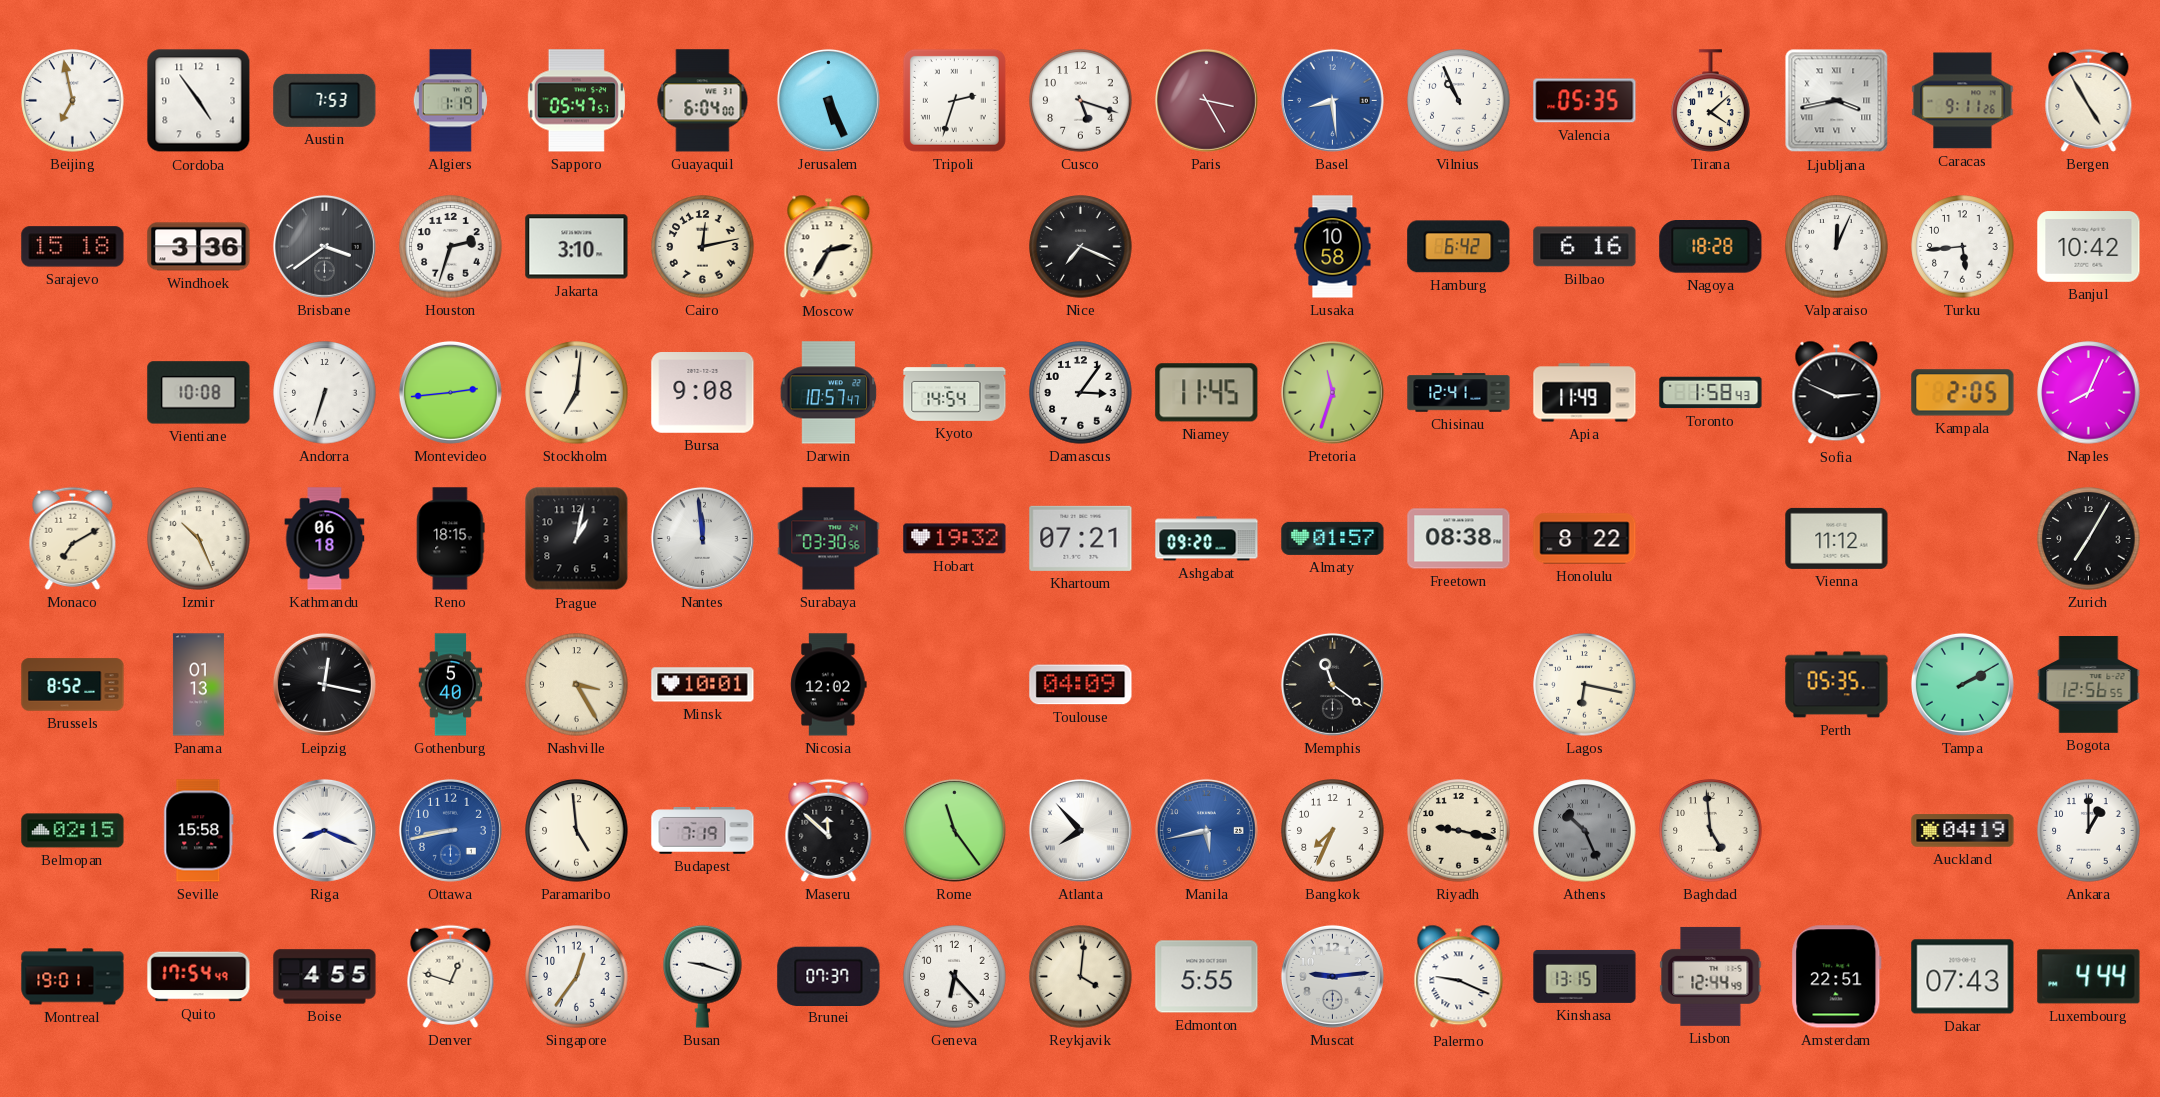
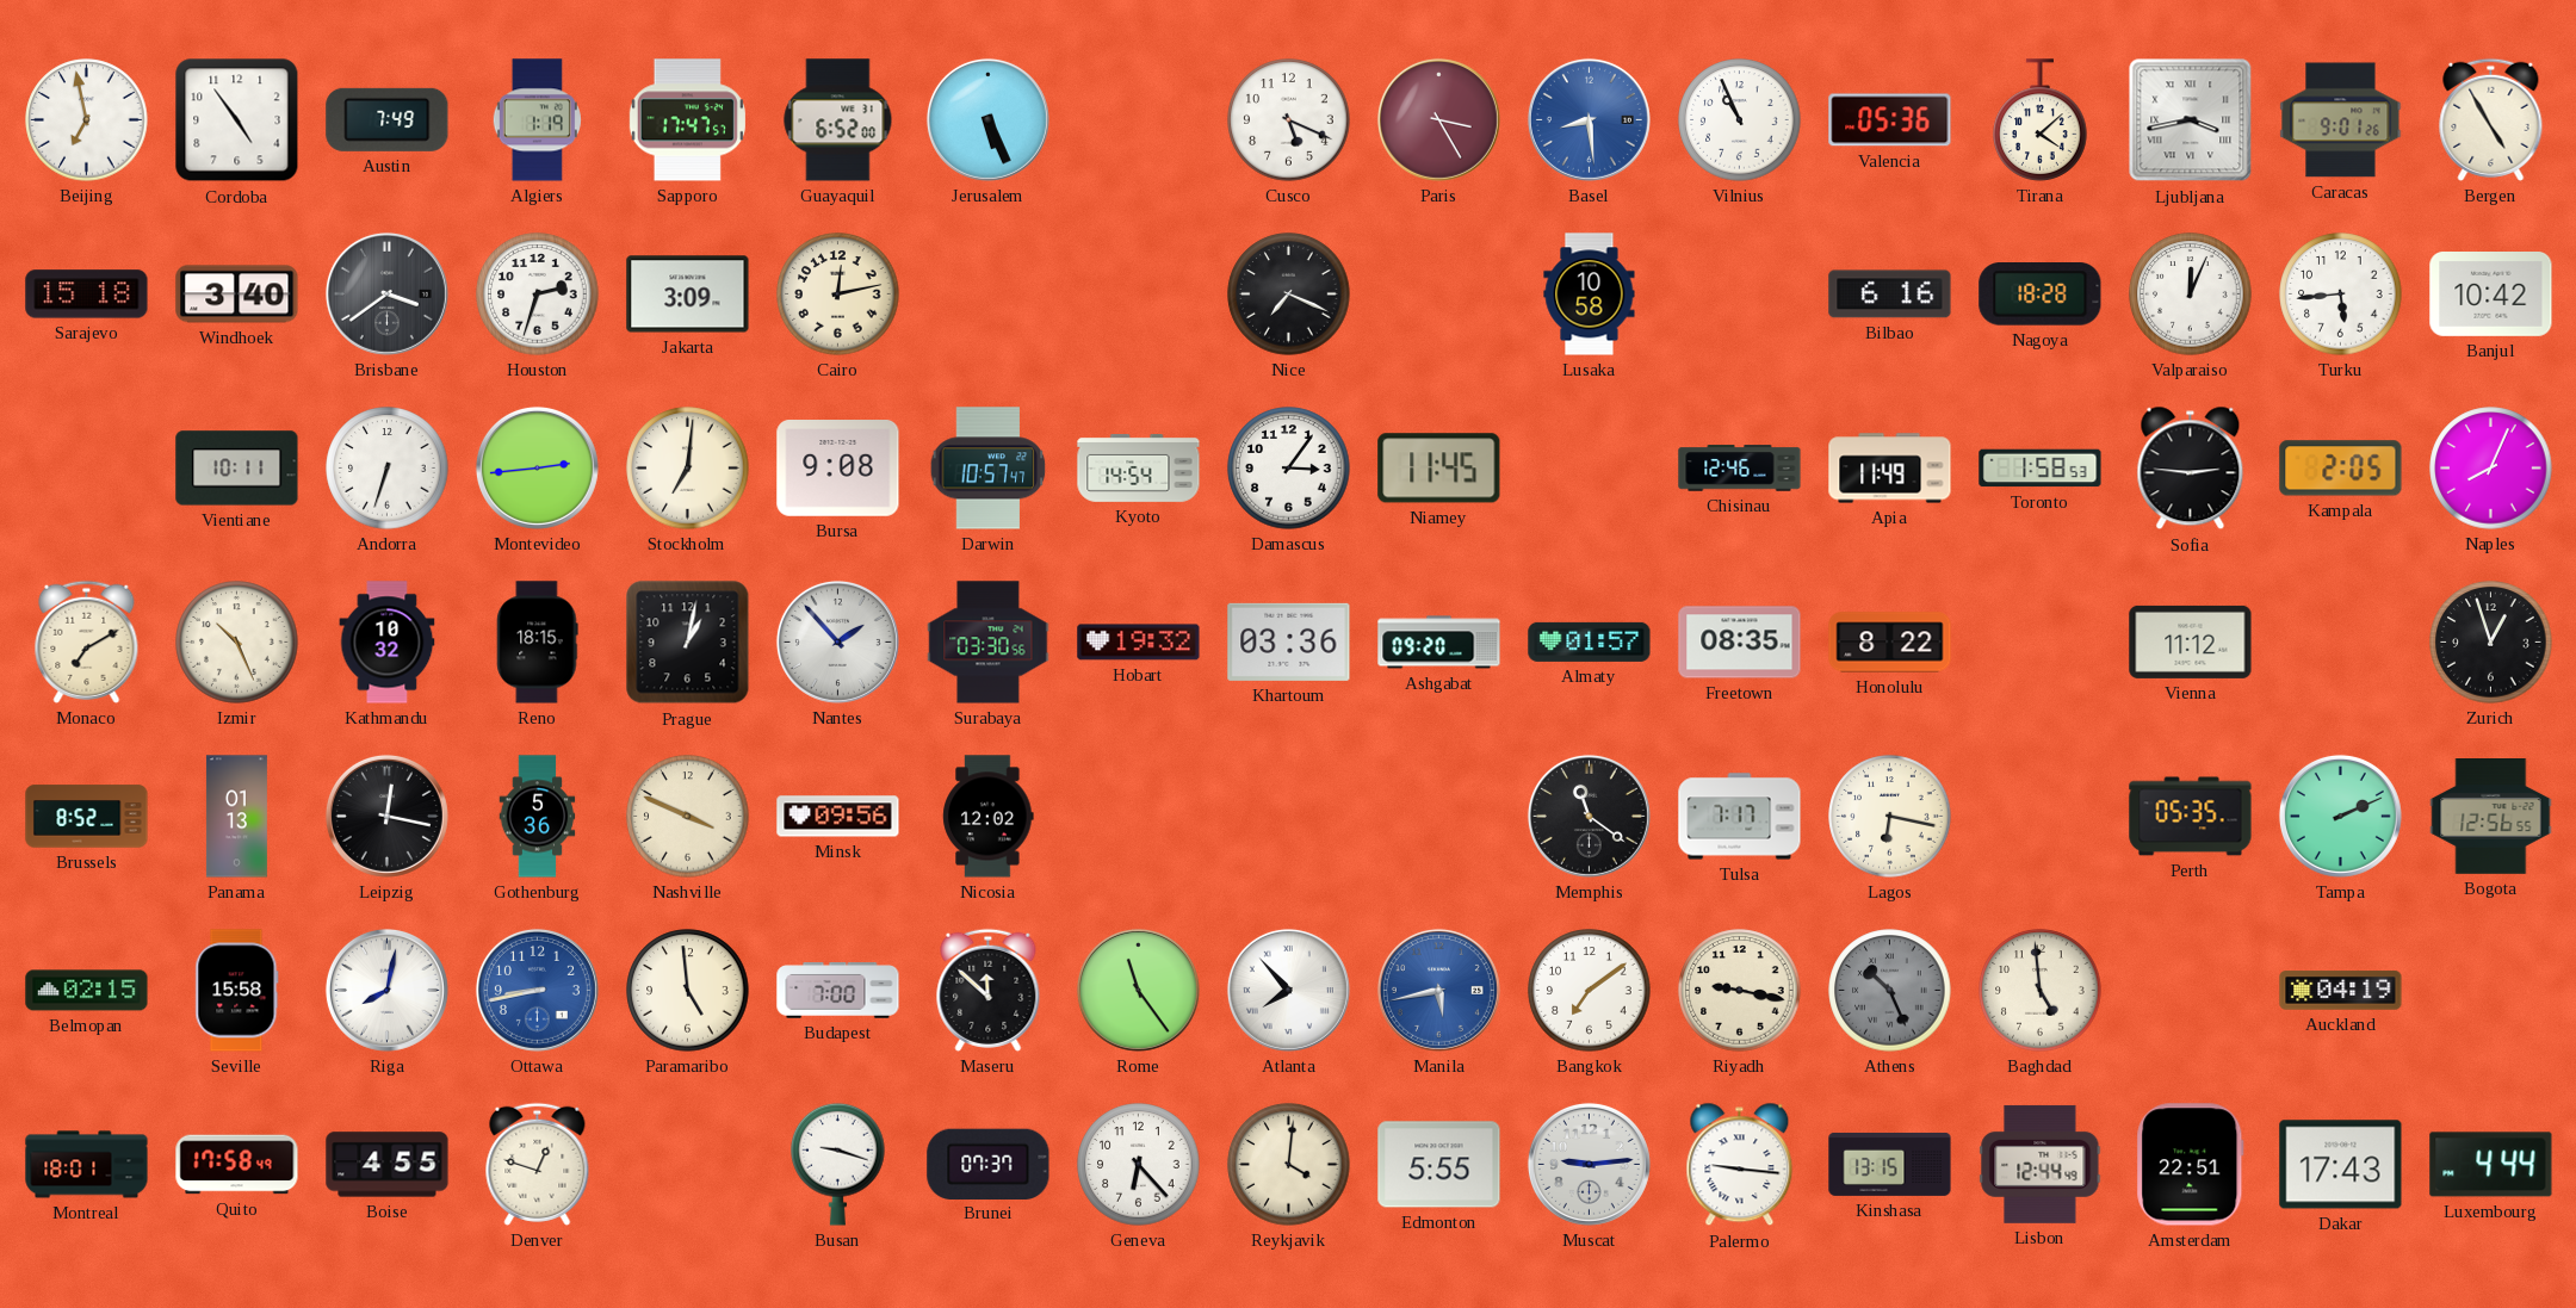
Austin: 7:53 -> 7:49
Sapporo: 05:47 -> 17:47
Guayaquil: 6:04 -> 6:52
Tripoli: 2:33 -> none
Cusco: 5:18 -> 5:19
Valencia: 05:35 -> 05:36
Caracas: 9:11 -> 9:01
Windhoek: 3:36 -> 3:40
Jakarta: 3:10 -> 3:09
Moscow: 2:35 -> none
Hamburg: 6:42 -> none
Vientiane: 10:08 -> 10:11
Pretoria: 11:33 -> none
Chisinau: 12:41 -> 12:46
Toronto: 1:58:43 -> 1:58:53
Sofia: 2:49 -> 2:46
Kathmandu: 06:18 -> 10:32
Nantes: 11:59 -> 1:53
Khartoum: 07:21 -> 03:36
Freetown: 08:38 -> 08:35
Zurich: 7:05 -> 12:57
Gothenburg: 5:40 -> 5:36
Nashville: 3:25 -> 3:49
Minsk: 10:01 -> 09:56
Toulouse: 04:09 -> none
Tulsa: none -> 7:17
Tampa: 2:10 -> 2:11
Riga: 8:19 -> 8:02
Budapest: 7:19 -> 7:00
Bangkok: 7:34 -> 7:09
Ankara: 1:00 -> none
Montreal: 19:01 -> 18:01
Quito: 17:54 -> 17:58
Singapore: 12:36 -> none
Palermo: 9:19 -> 9:16
Dakar: 07:43 -> 17:43
